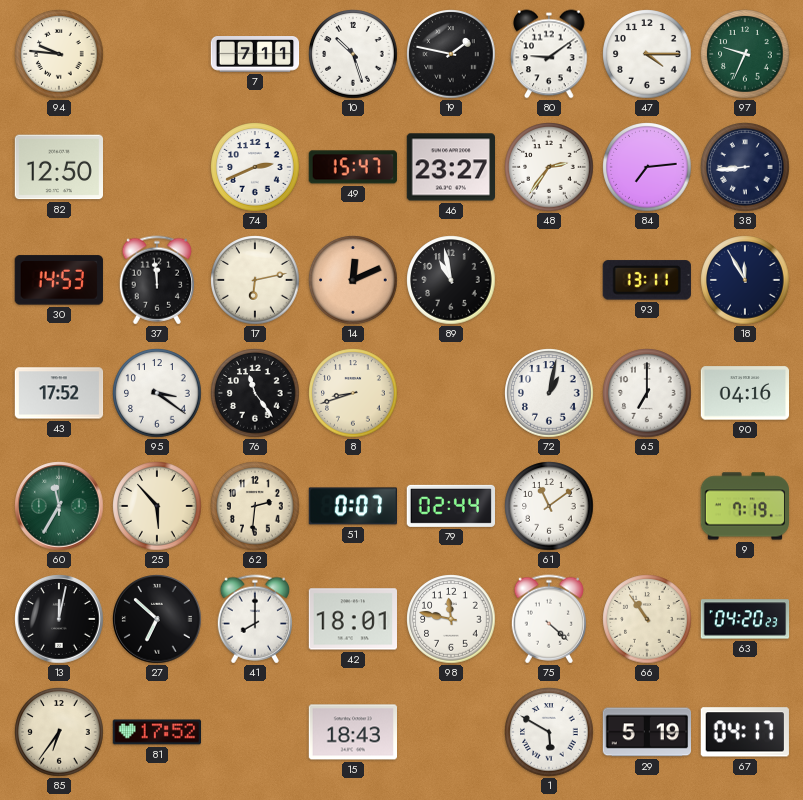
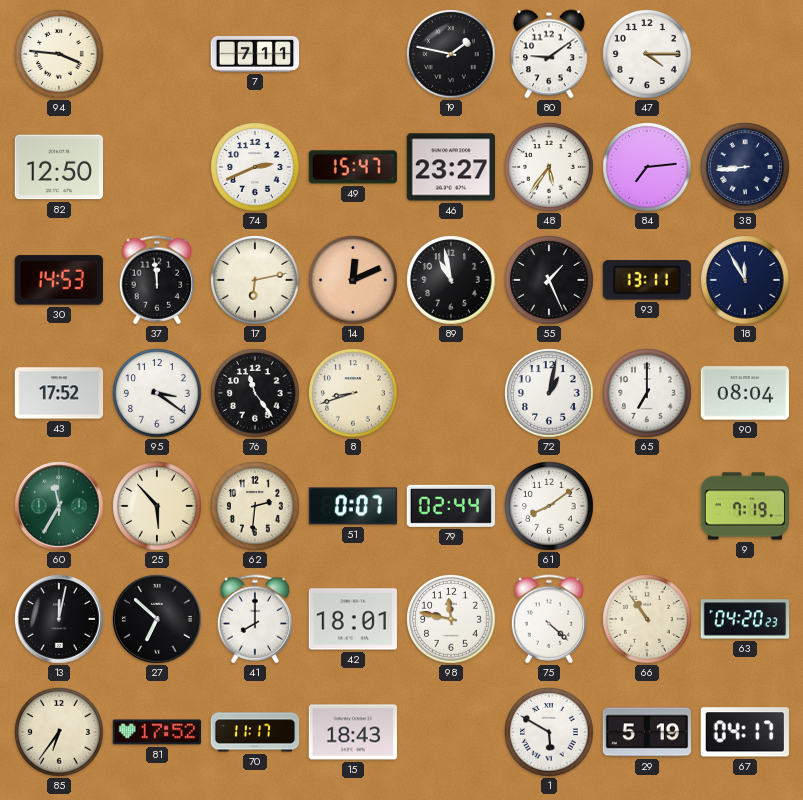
94: 9:46 -> 3:46
10: 10:27 -> none
97: 9:34 -> none
48: 2:36 -> 5:36
55: none -> 1:26
90: 04:16 -> 08:04
61: 11:09 -> 8:09
70: none -> 11:17
